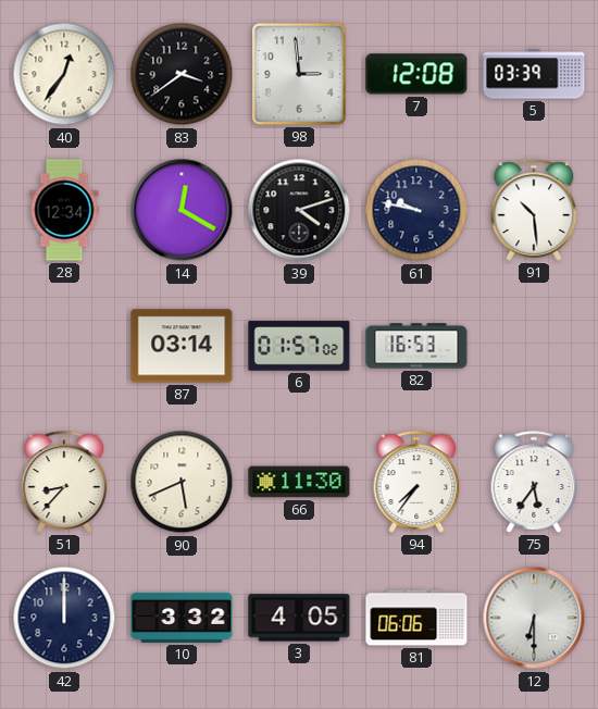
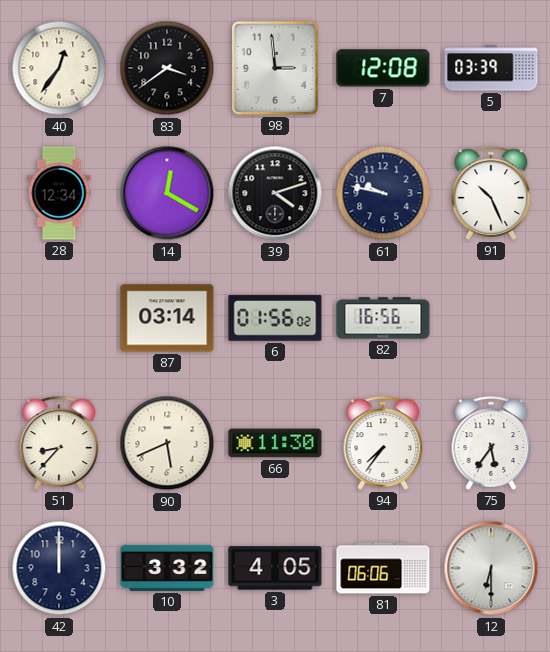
91: 10:29 -> 10:26
6: 01:57 -> 01:56
82: 16:53 -> 16:56
